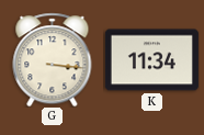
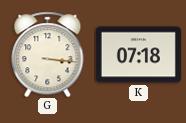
K: 11:34 -> 07:18
